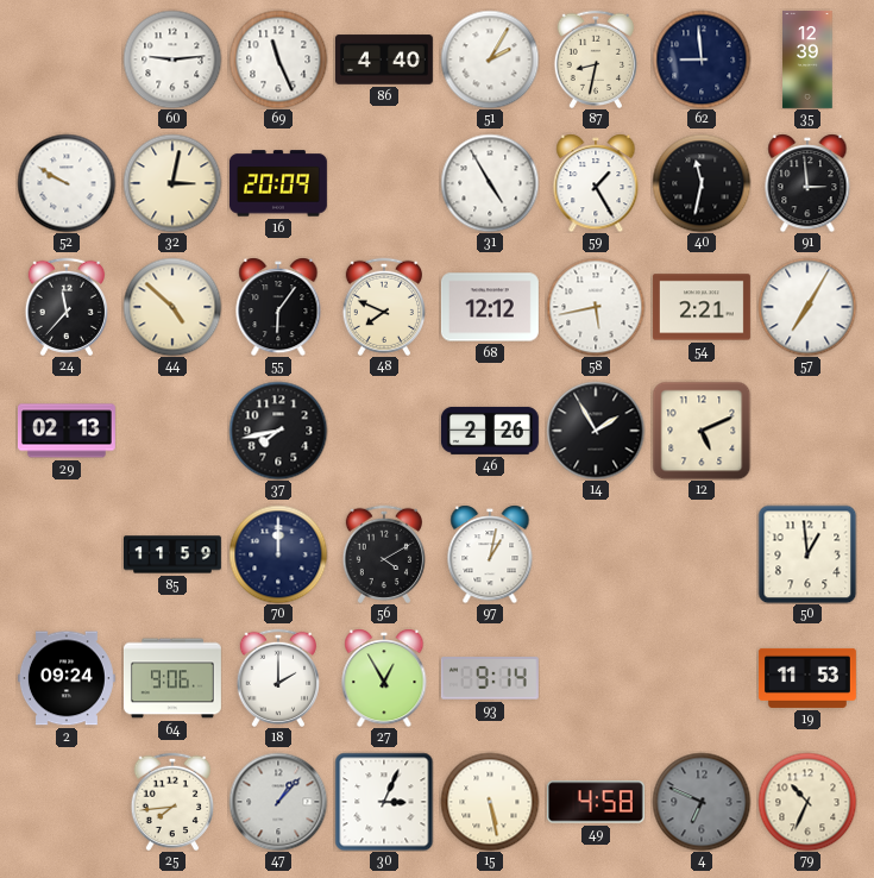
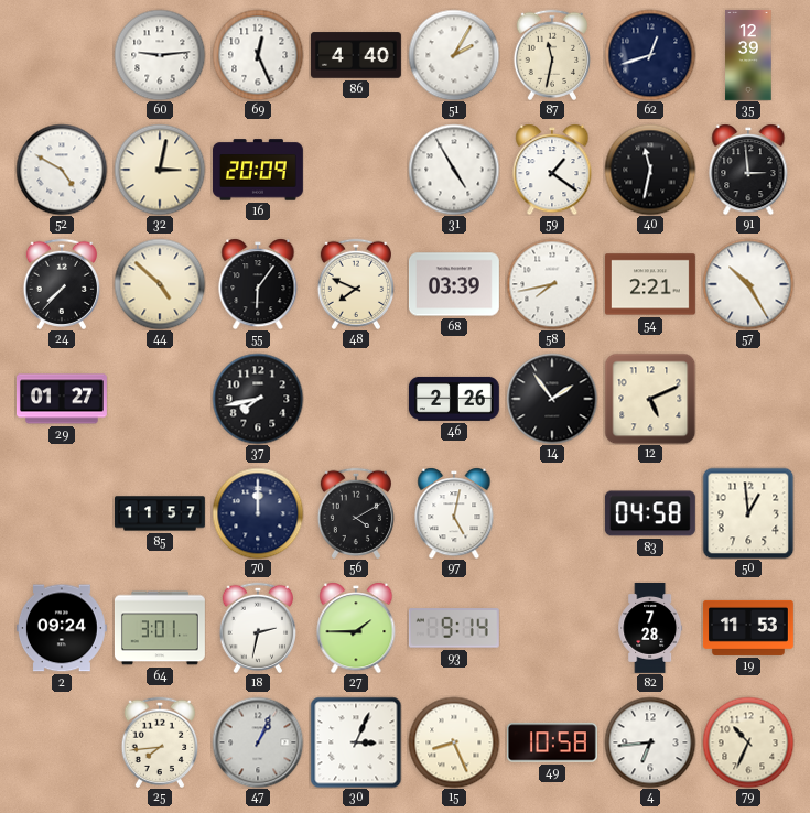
69: 11:26 -> 12:26
87: 8:32 -> 11:32
62: 8:59 -> 12:42
52: 9:50 -> 4:50
59: 1:25 -> 1:21
24: 11:37 -> 7:37
68: 12:12 -> 03:39
58: 5:43 -> 7:43
57: 7:05 -> 10:25
29: 02:13 -> 01:27
14: 1:55 -> 1:54
85: 11:59 -> 11:57
97: 1:02 -> 5:02
83: none -> 04:58
64: 9:06 -> 3:01
18: 2:00 -> 2:32
27: 12:55 -> 1:45
82: none -> 7:28
47: 1:07 -> 1:04
15: 5:28 -> 8:26
49: 4:58 -> 10:58
4: 6:49 -> 6:44
4 dial: grey -> white
